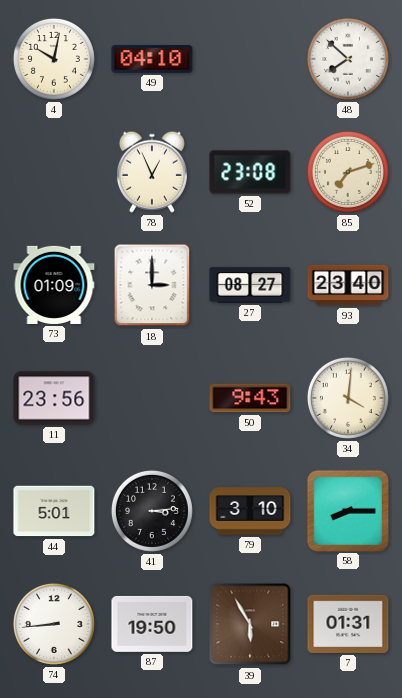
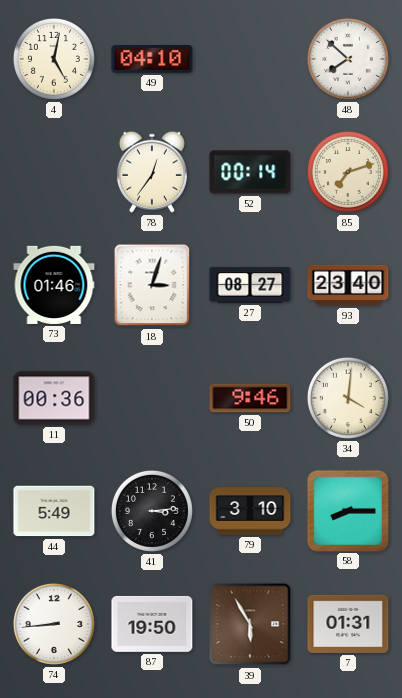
4: 10:02 -> 5:02
78: 12:56 -> 12:36
52: 23:08 -> 00:14
73: 01:09 -> 01:46
18: 3:00 -> 3:03
11: 23:56 -> 00:36
50: 9:43 -> 9:46
44: 5:01 -> 5:49
